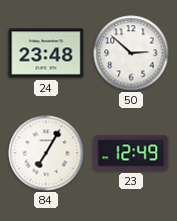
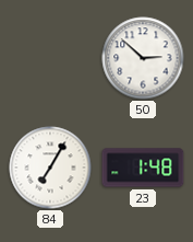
24: 23:48 -> none
23: 12:49 -> 1:48
